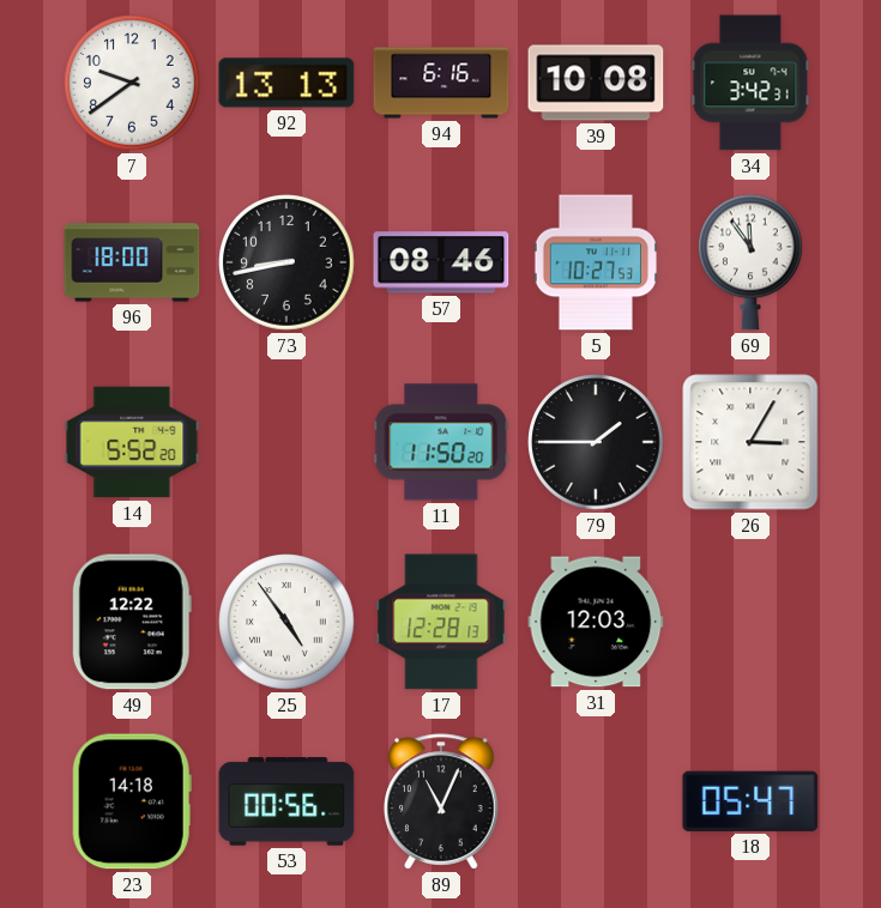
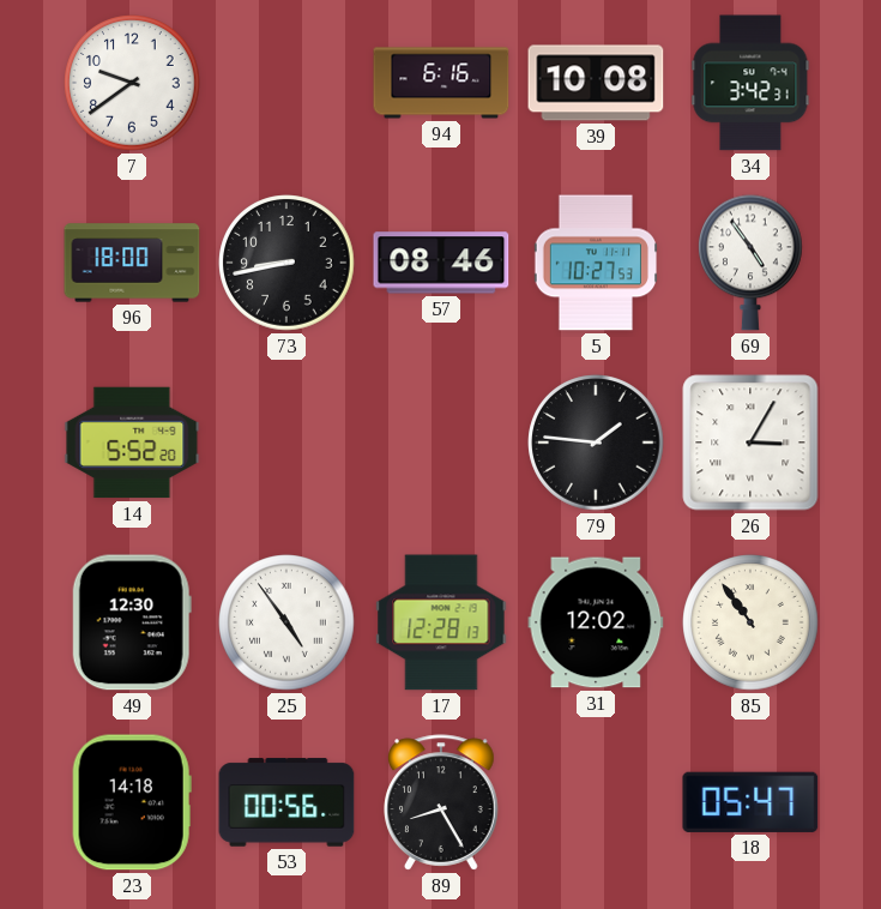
92: 13:13 -> none
69: 11:54 -> 4:54
11: 11:50 -> none
79: 1:45 -> 1:46
49: 12:22 -> 12:30
31: 12:03 -> 12:02
85: none -> 10:54
89: 11:04 -> 8:25
